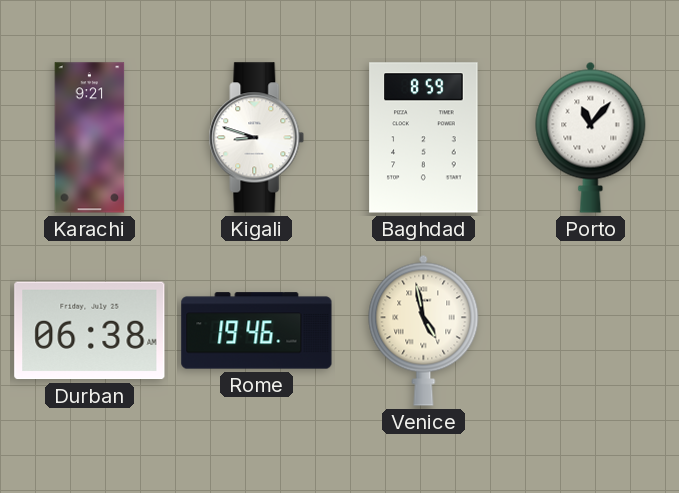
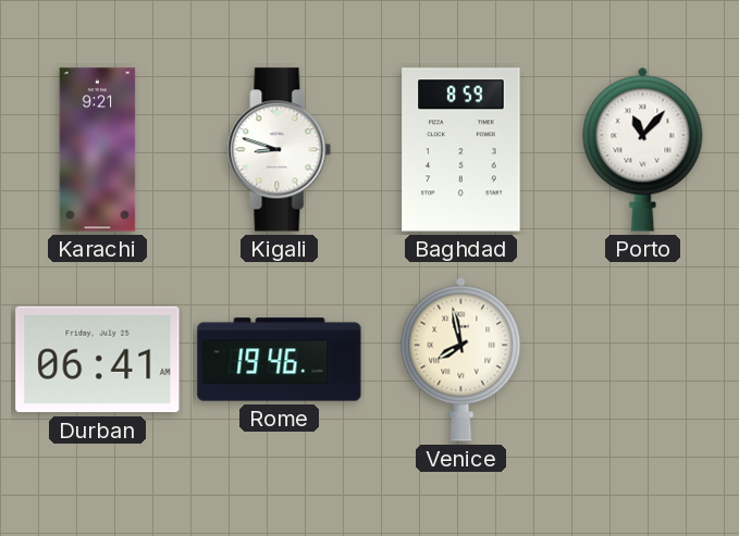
Durban: 06:38 -> 06:41
Venice: 4:58 -> 7:58
